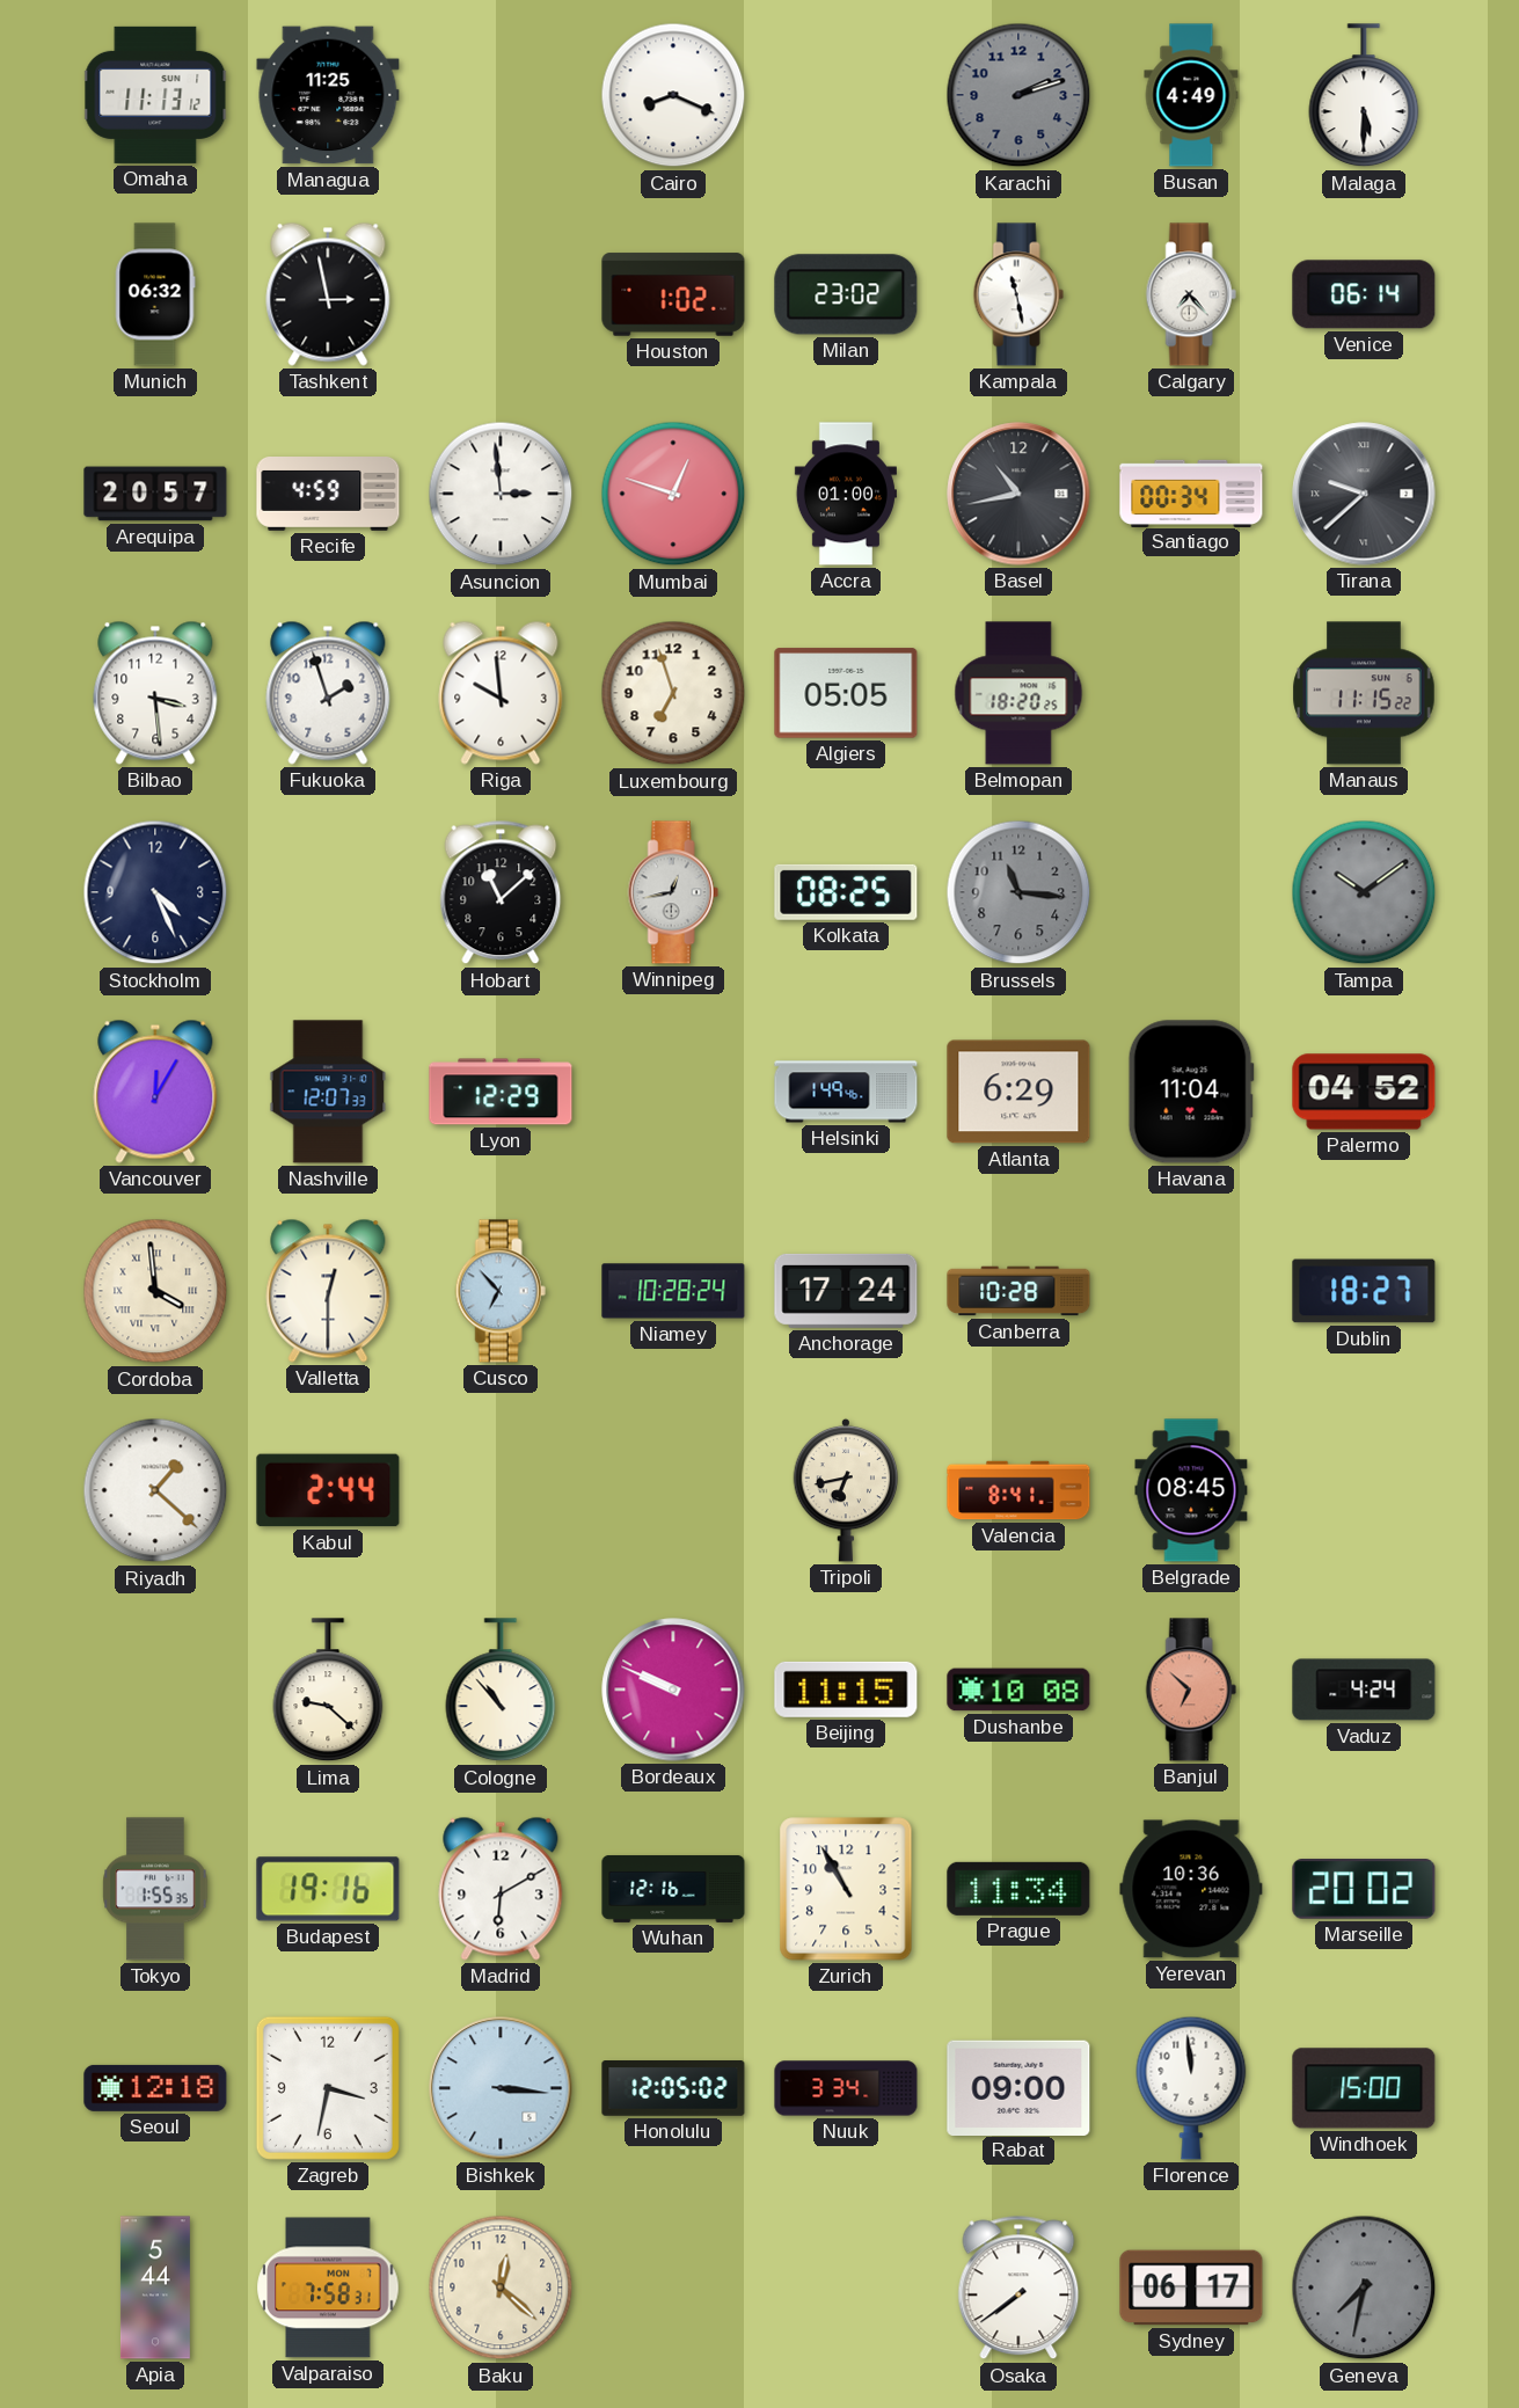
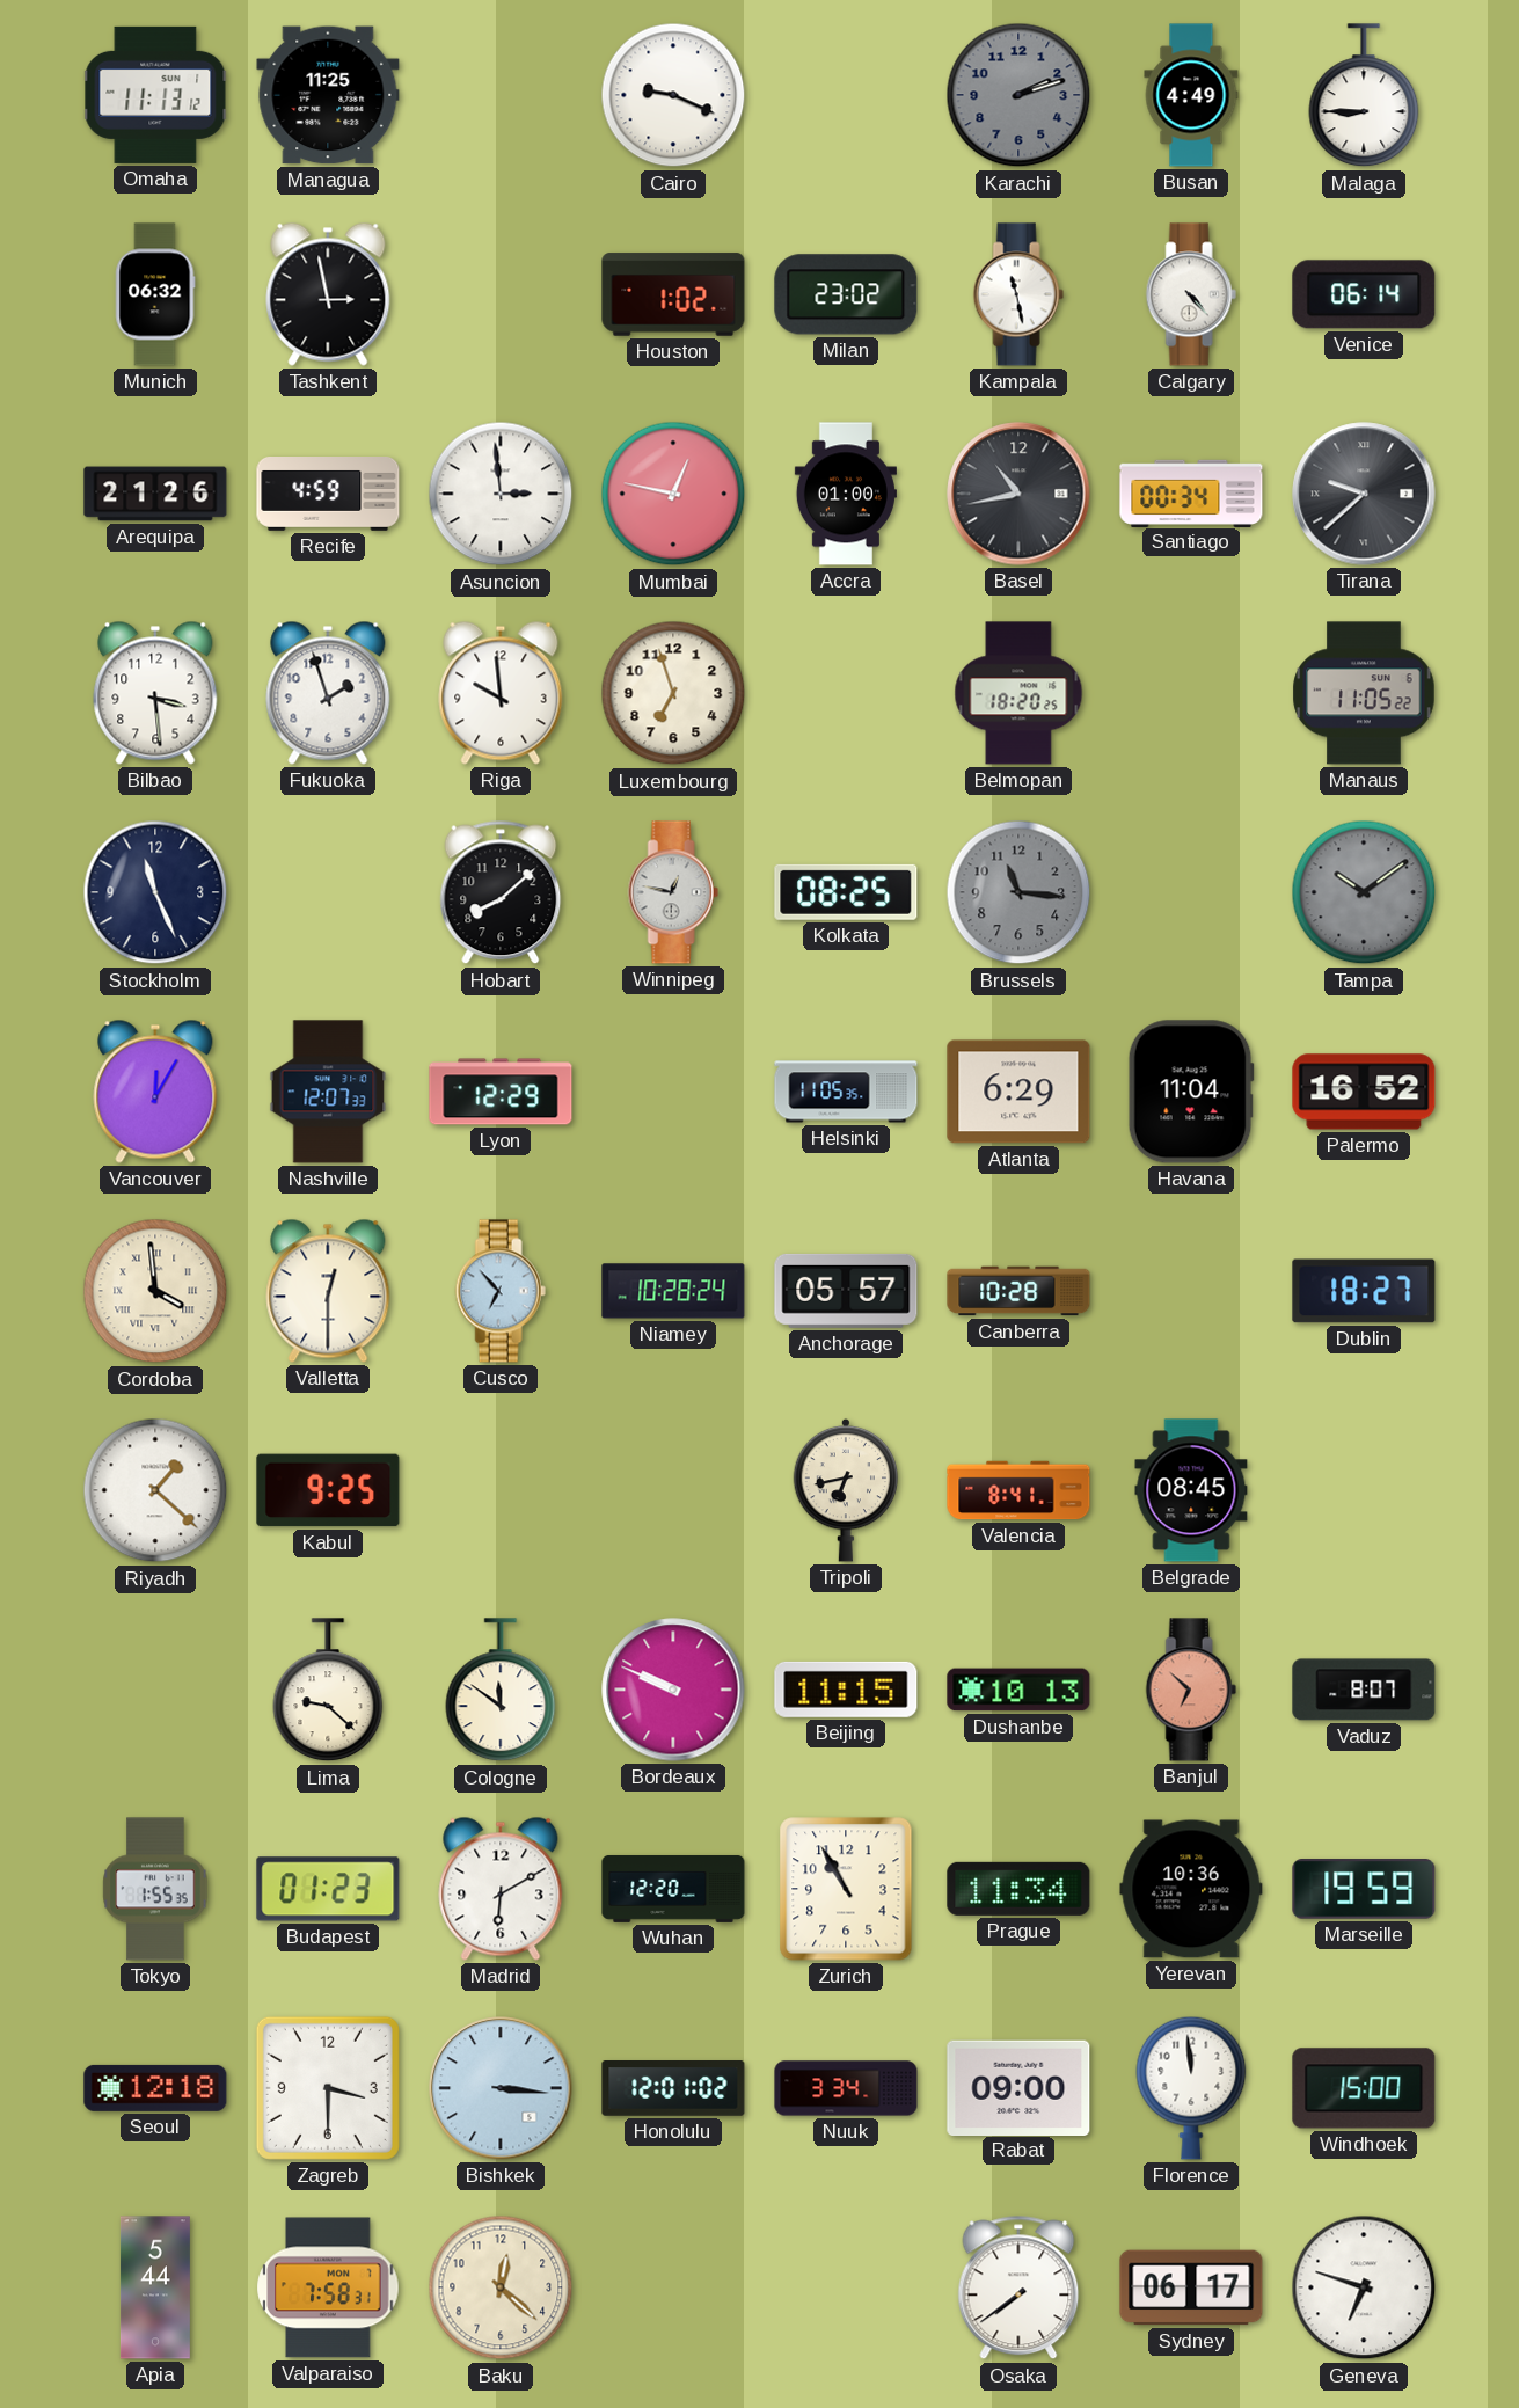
Cairo: 8:19 -> 9:19
Malaga: 5:30 -> 8:45
Calgary: 7:23 -> 4:23
Arequipa: 20:57 -> 21:26
Mumbai: 12:48 -> 12:47
Algiers: 05:05 -> none
Manaus: 11:15 -> 11:05
Stockholm: 4:26 -> 11:26
Hobart: 11:08 -> 8:08
Winnipeg: 12:43 -> 12:47
Helsinki: 1:49 -> 11:05
Palermo: 04:52 -> 16:52
Anchorage: 17:24 -> 05:57
Kabul: 2:44 -> 9:25
Cologne: 10:53 -> 11:51
Dushanbe: 10:08 -> 10:13
Vaduz: 4:24 -> 8:07
Budapest: 19:16 -> 01:23
Wuhan: 12:16 -> 12:20
Marseille: 20:02 -> 19:59
Zagreb: 3:32 -> 3:30
Honolulu: 12:05 -> 12:01
Geneva: 7:32 -> 6:48
Geneva dial: grey -> white
